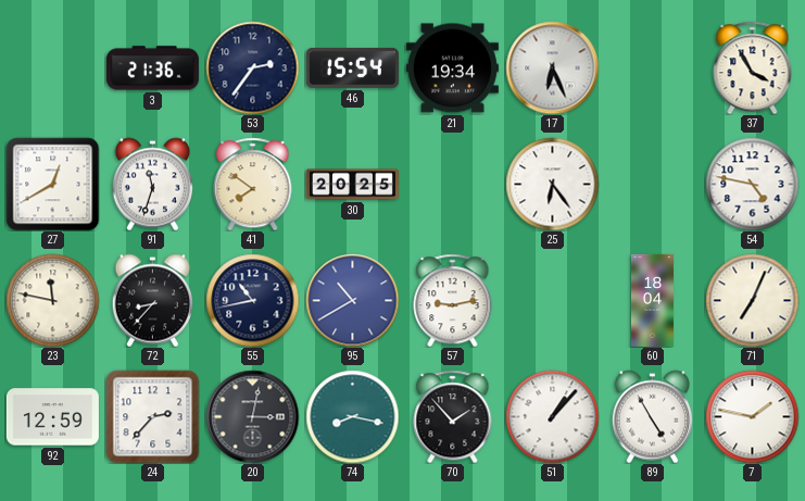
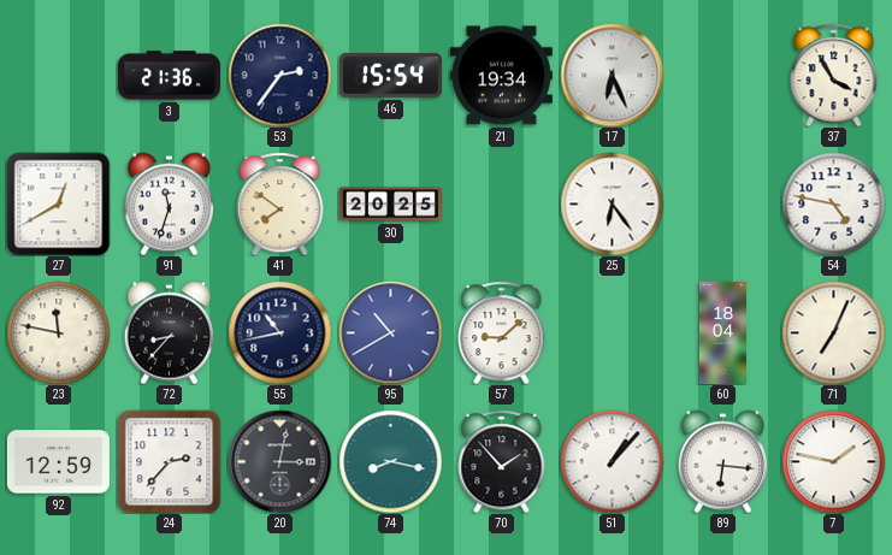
57: 9:13 -> 9:08
89: 4:55 -> 6:16
